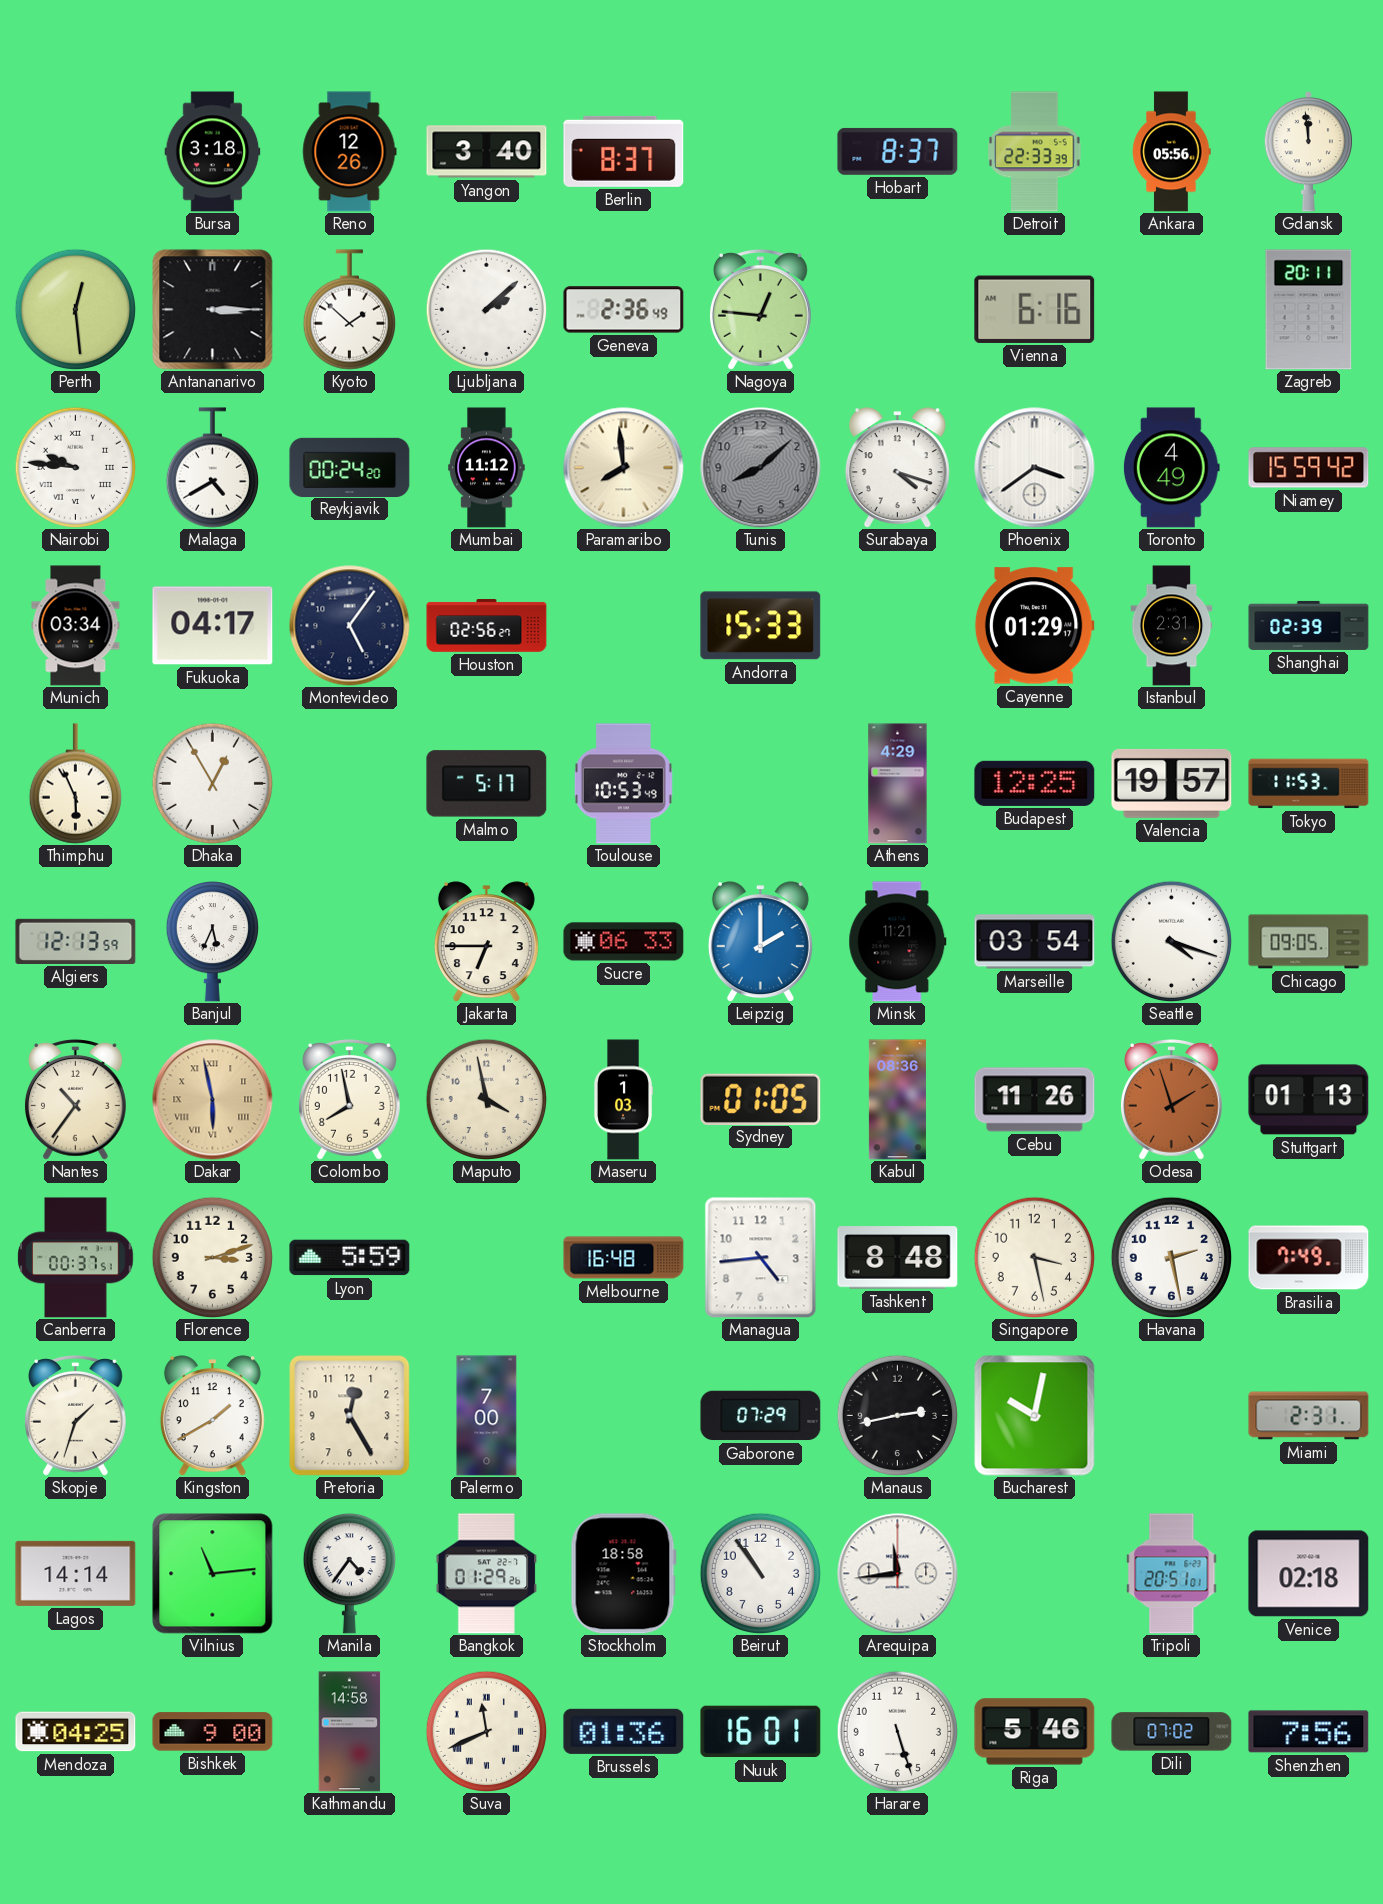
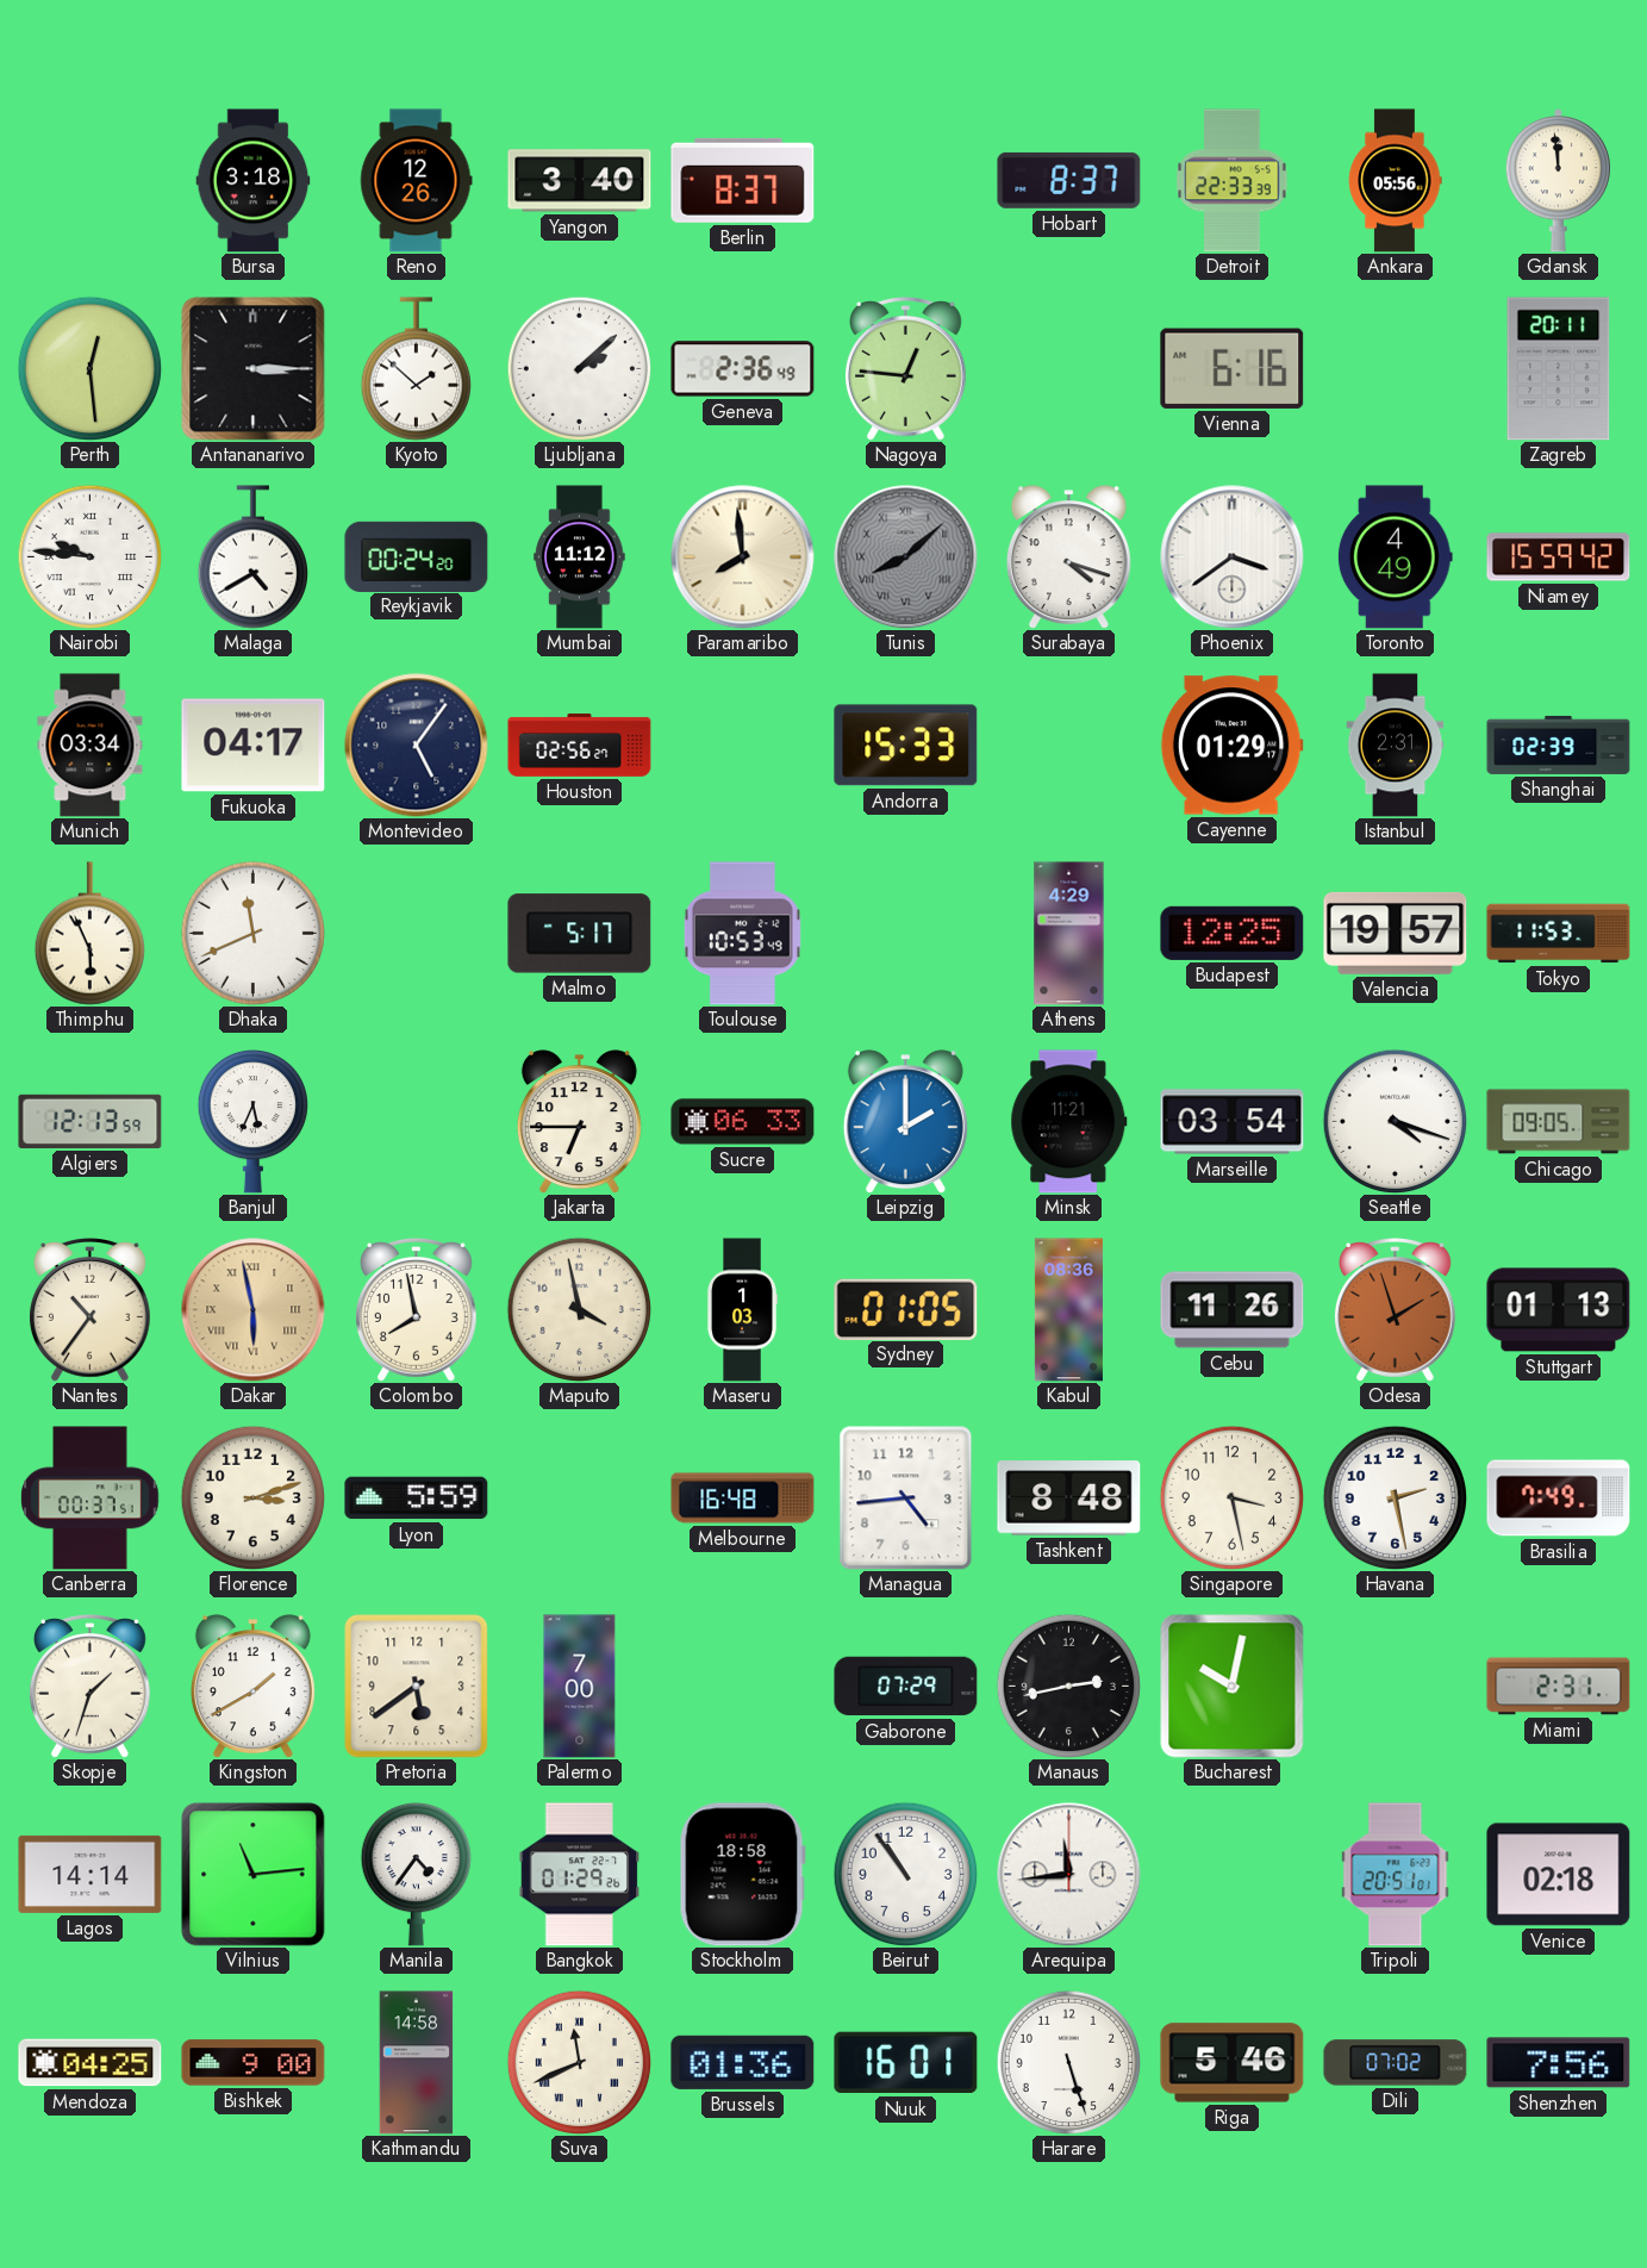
Tunis numerals: Arabic -> Roman
Dhaka: 12:55 -> 11:41
Pretoria: 12:25 -> 5:39
